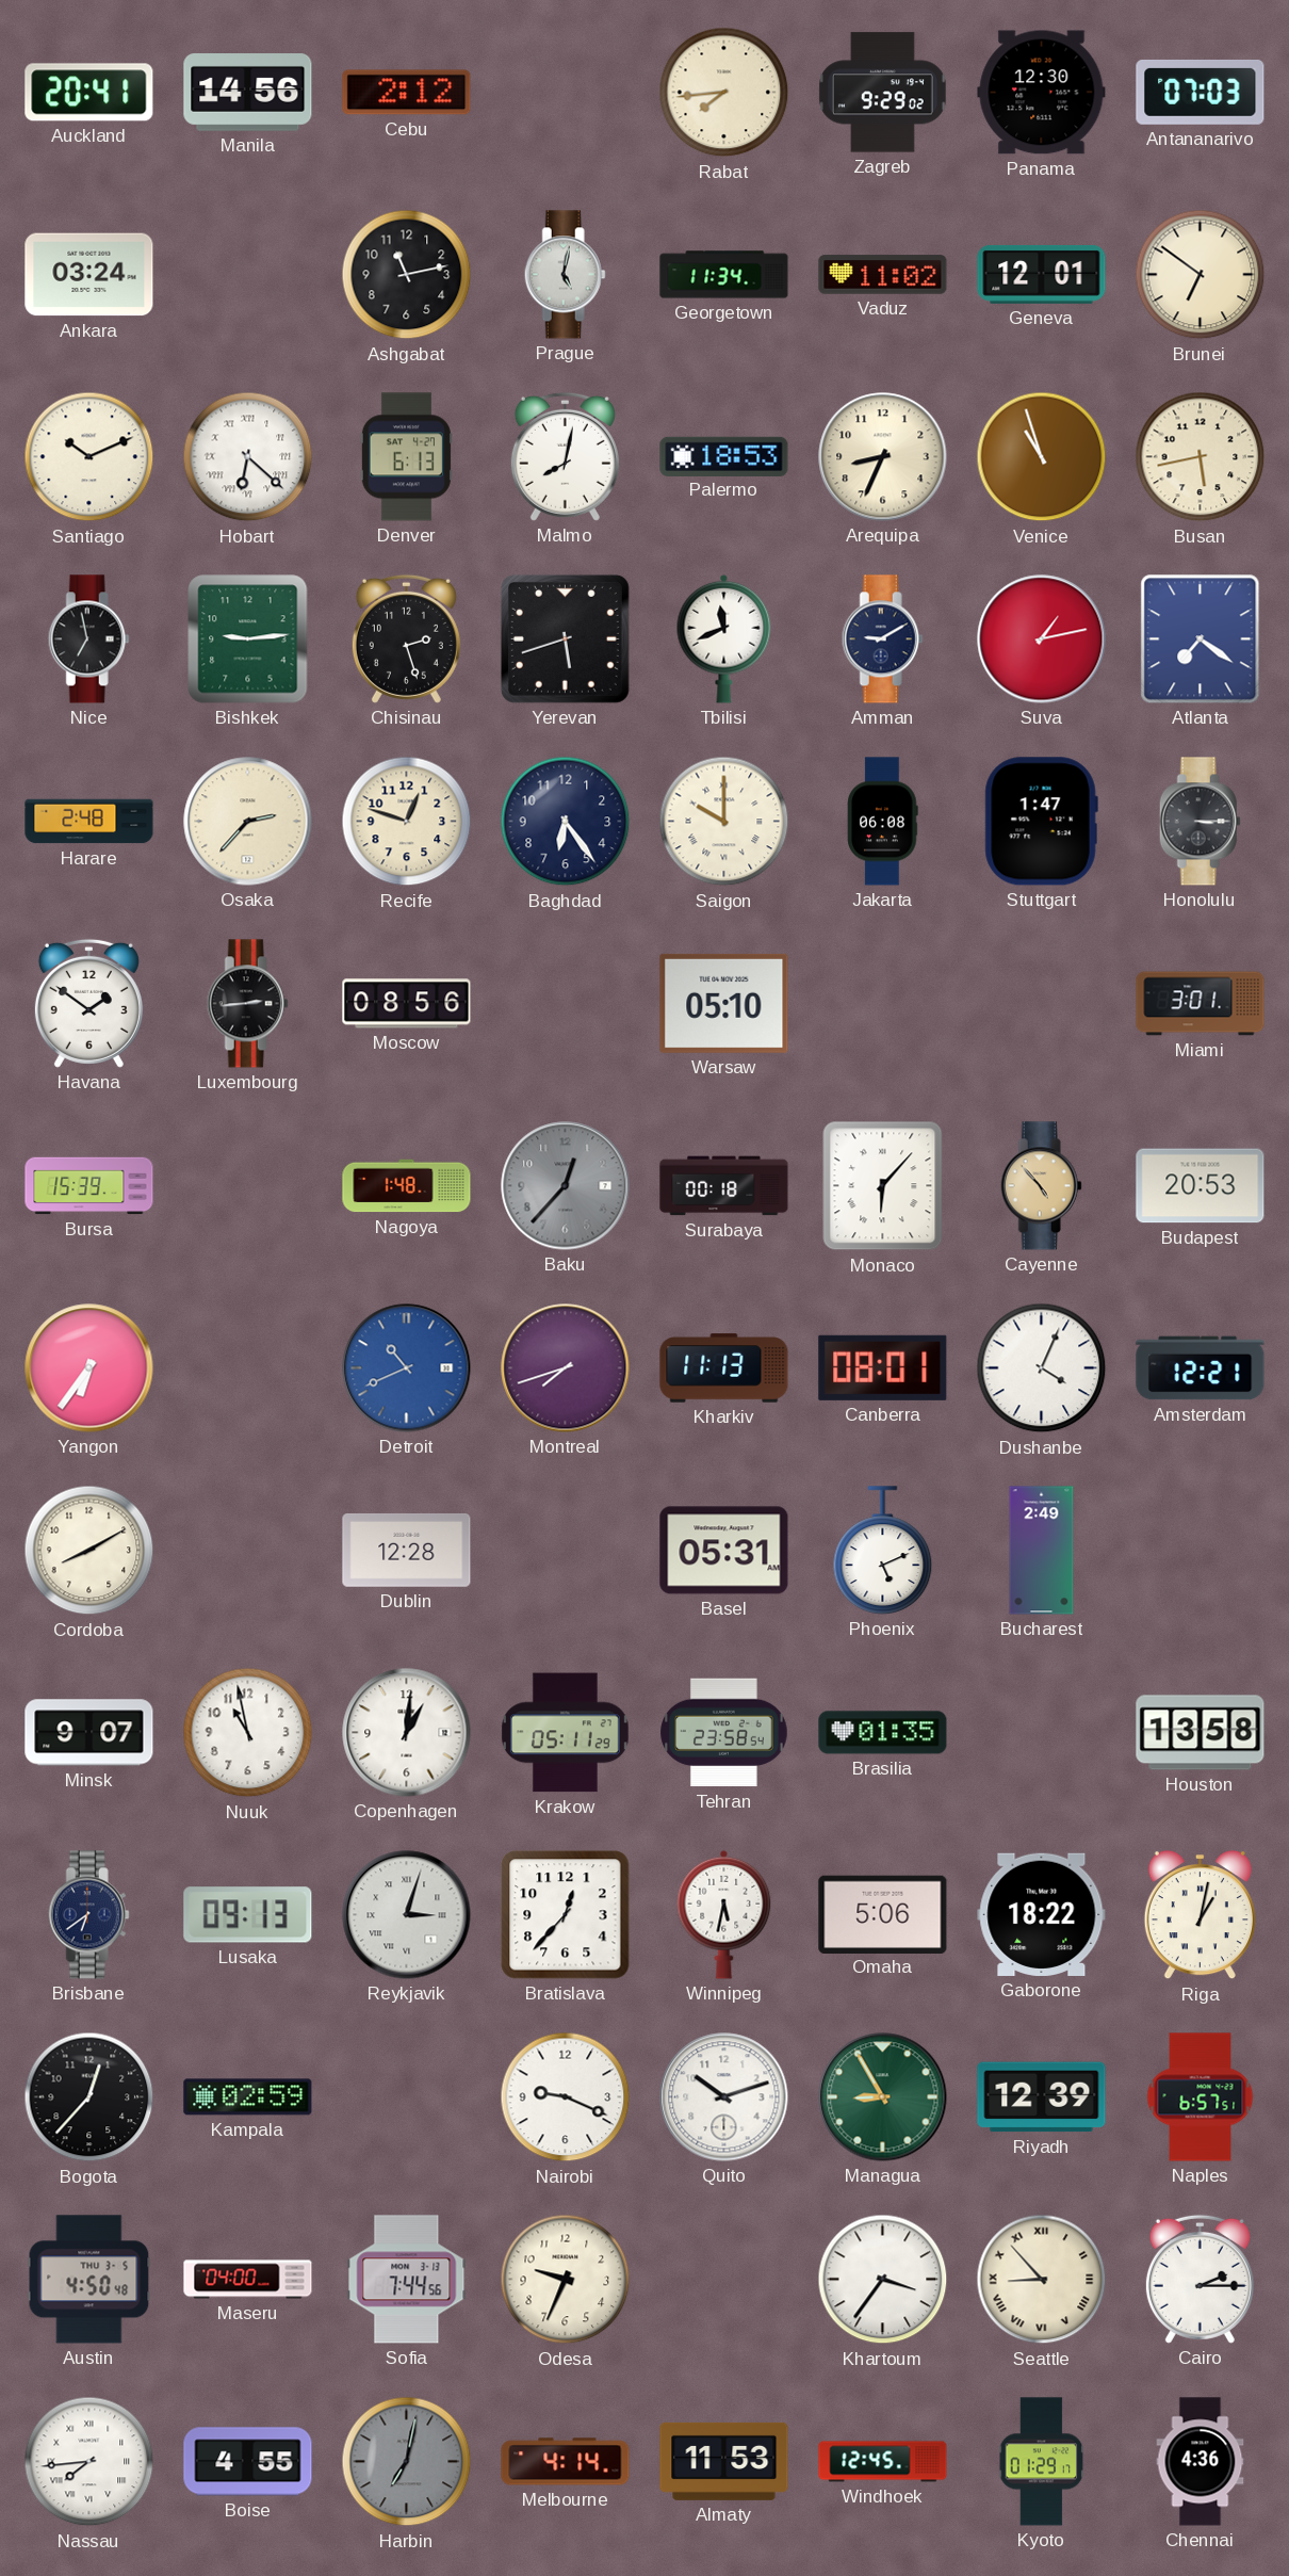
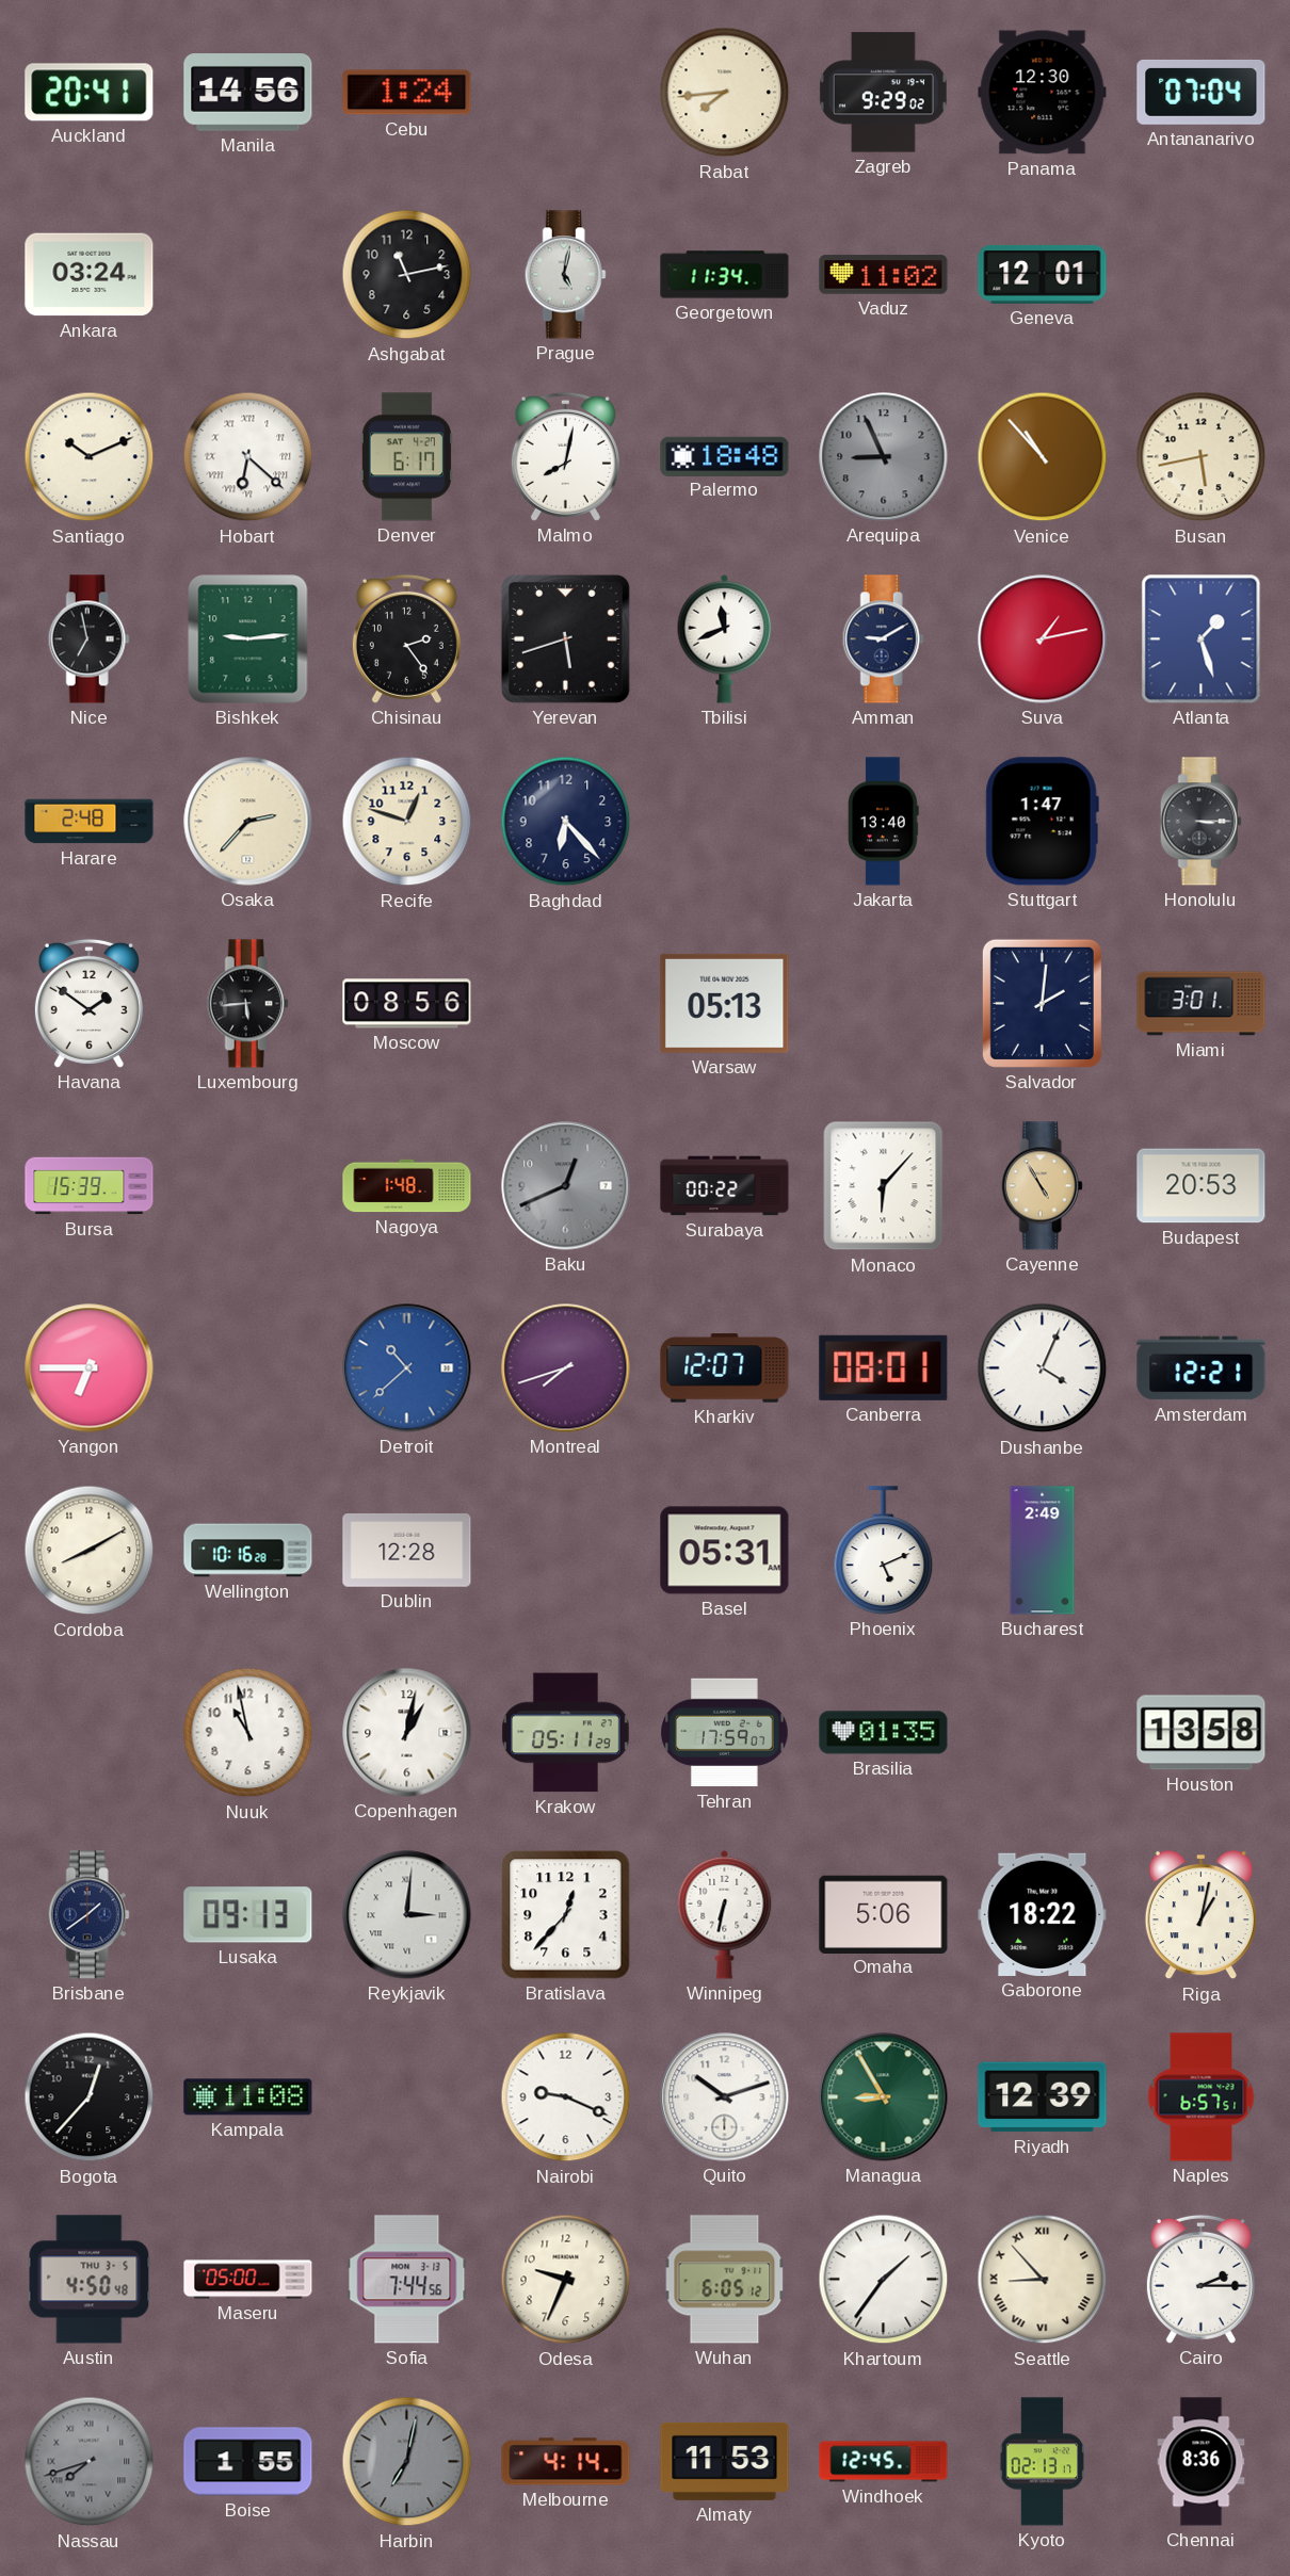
Cebu: 2:12 -> 1:24
Antananarivo: 07:03 -> 07:04
Brunei: 6:51 -> none
Denver: 6:13 -> 6:17
Palermo: 18:53 -> 18:48
Arequipa: 8:34 -> 8:56
Arequipa dial: cream -> grey
Venice: 10:57 -> 10:53
Chisinau: 2:27 -> 2:24
Atlanta: 7:21 -> 1:27
Baghdad: 6:24 -> 6:23
Saigon: 10:00 -> none
Jakarta: 06:08 -> 13:40
Luxembourg: 2:44 -> 5:44
Warsaw: 05:10 -> 05:13
Salvador: none -> 2:01
Baku: 12:37 -> 12:41
Surabaya: 00:18 -> 00:22
Cayenne: 4:53 -> 4:55
Yangon: 6:36 -> 6:45
Detroit: 10:41 -> 10:38
Kharkiv: 11:13 -> 12:07
Wellington: none -> 10:16
Minsk: 9:07 -> none
Copenhagen: 1:01 -> 1:02
Tehran: 23:58 -> 17:59
Brisbane: 6:39 -> 1:39
Reykjavik: 3:03 -> 3:01
Winnipeg: 5:32 -> 6:32
Kampala: 02:59 -> 11:08
Maseru: 04:00 -> 05:00
Wuhan: none -> 6:05
Khartoum: 3:36 -> 1:36
Nassau: 7:44 -> 7:42
Nassau dial: white -> grey
Boise: 4:55 -> 1:55
Kyoto: 01:29 -> 02:13
Chennai: 4:36 -> 8:36
